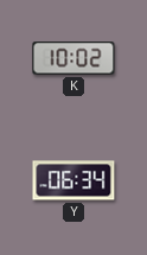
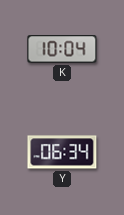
K: 10:02 -> 10:04
